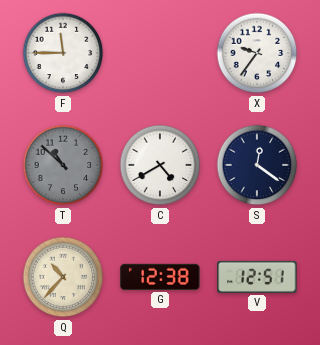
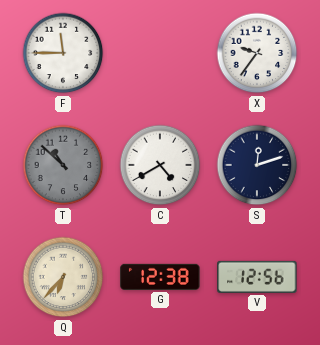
S: 12:21 -> 12:12
Q: 10:37 -> 6:37
V: 12:51 -> 12:56
